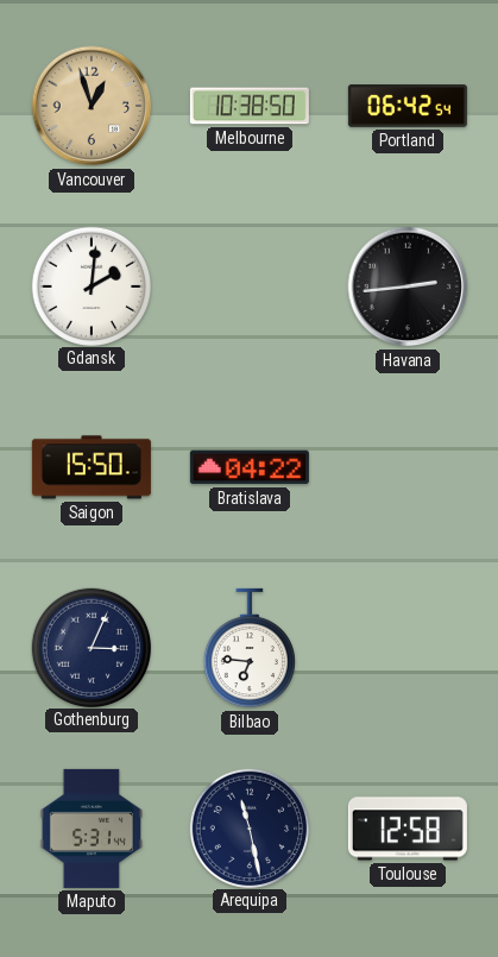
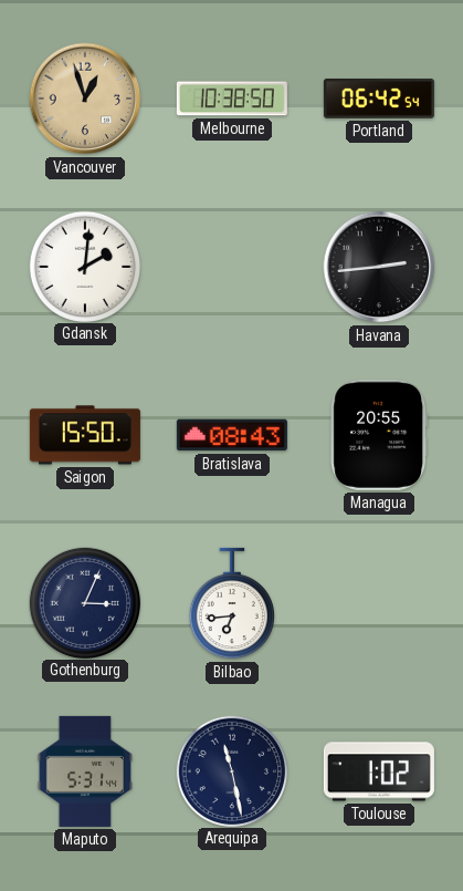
Bratislava: 04:22 -> 08:43
Managua: none -> 20:55
Bilbao: 6:46 -> 6:44
Toulouse: 12:58 -> 1:02
